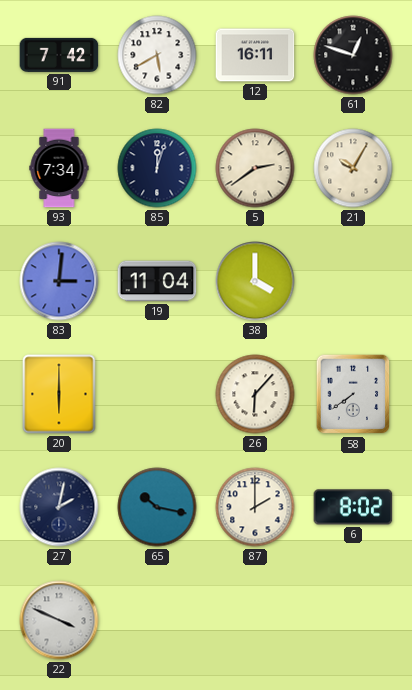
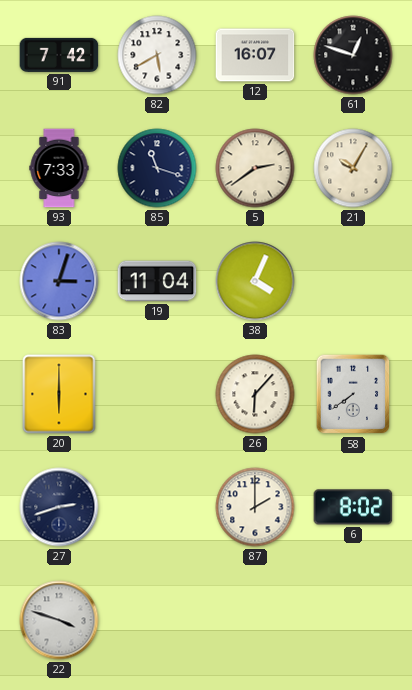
12: 16:11 -> 16:07
93: 7:34 -> 7:33
85: 12:03 -> 11:18
83: 3:01 -> 3:03
38: 4:00 -> 4:04
27: 2:02 -> 2:42
65: 10:17 -> none
22: 3:49 -> 3:48
